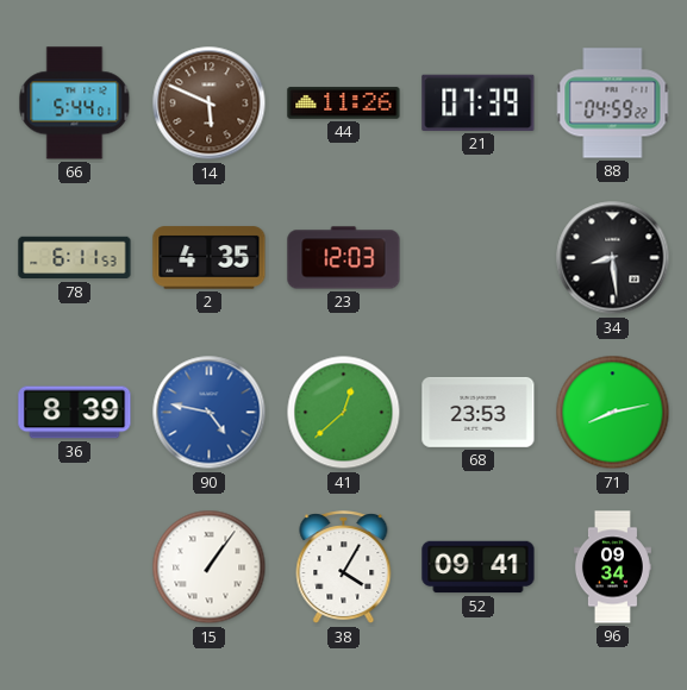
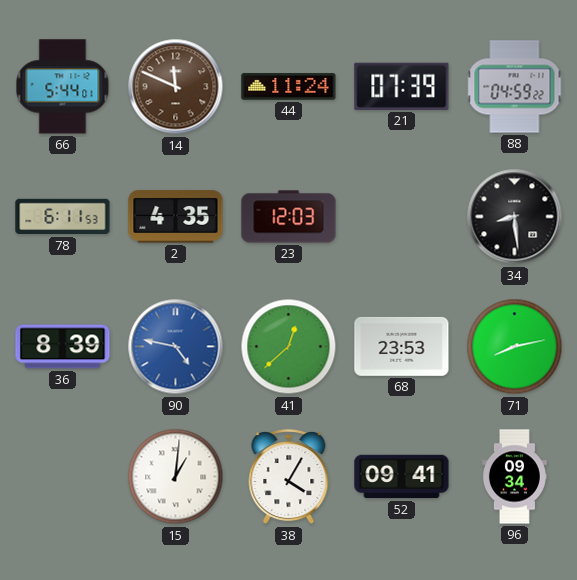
14: 5:49 -> 11:49
44: 11:26 -> 11:24
15: 1:06 -> 1:01
